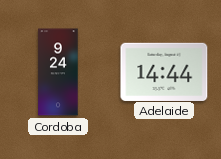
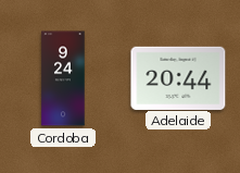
Adelaide: 14:44 -> 20:44
